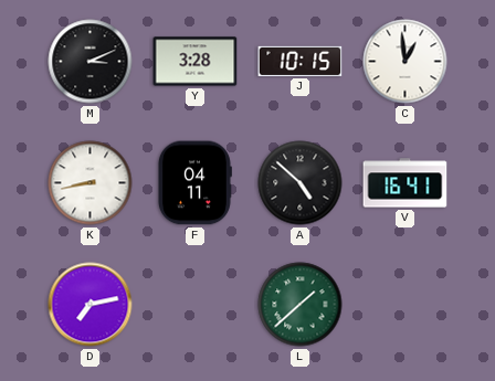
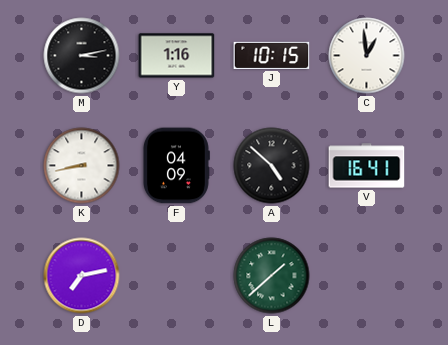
M: 3:11 -> 3:13
Y: 3:28 -> 1:16
F: 04:11 -> 04:09
